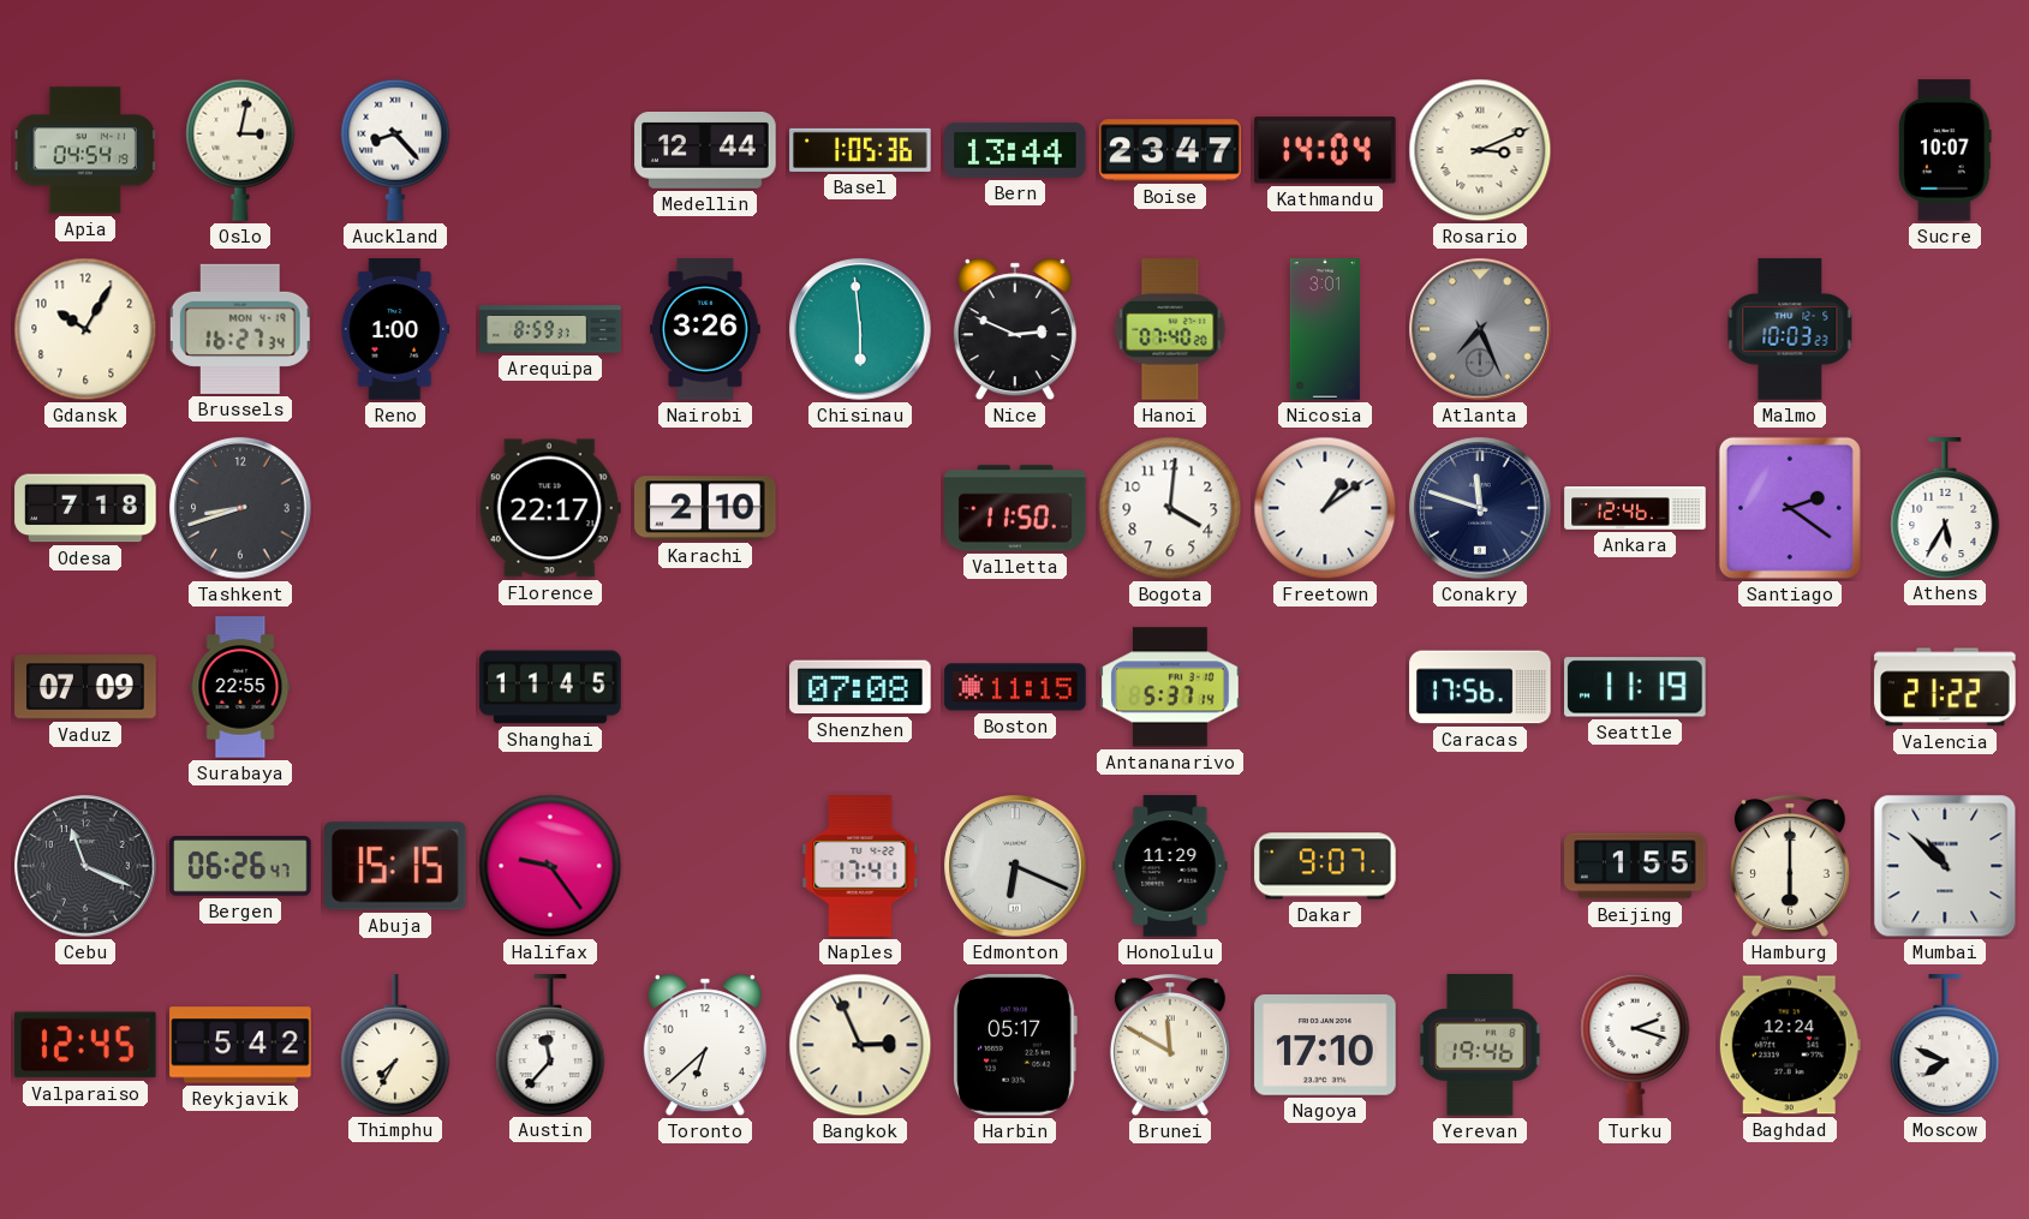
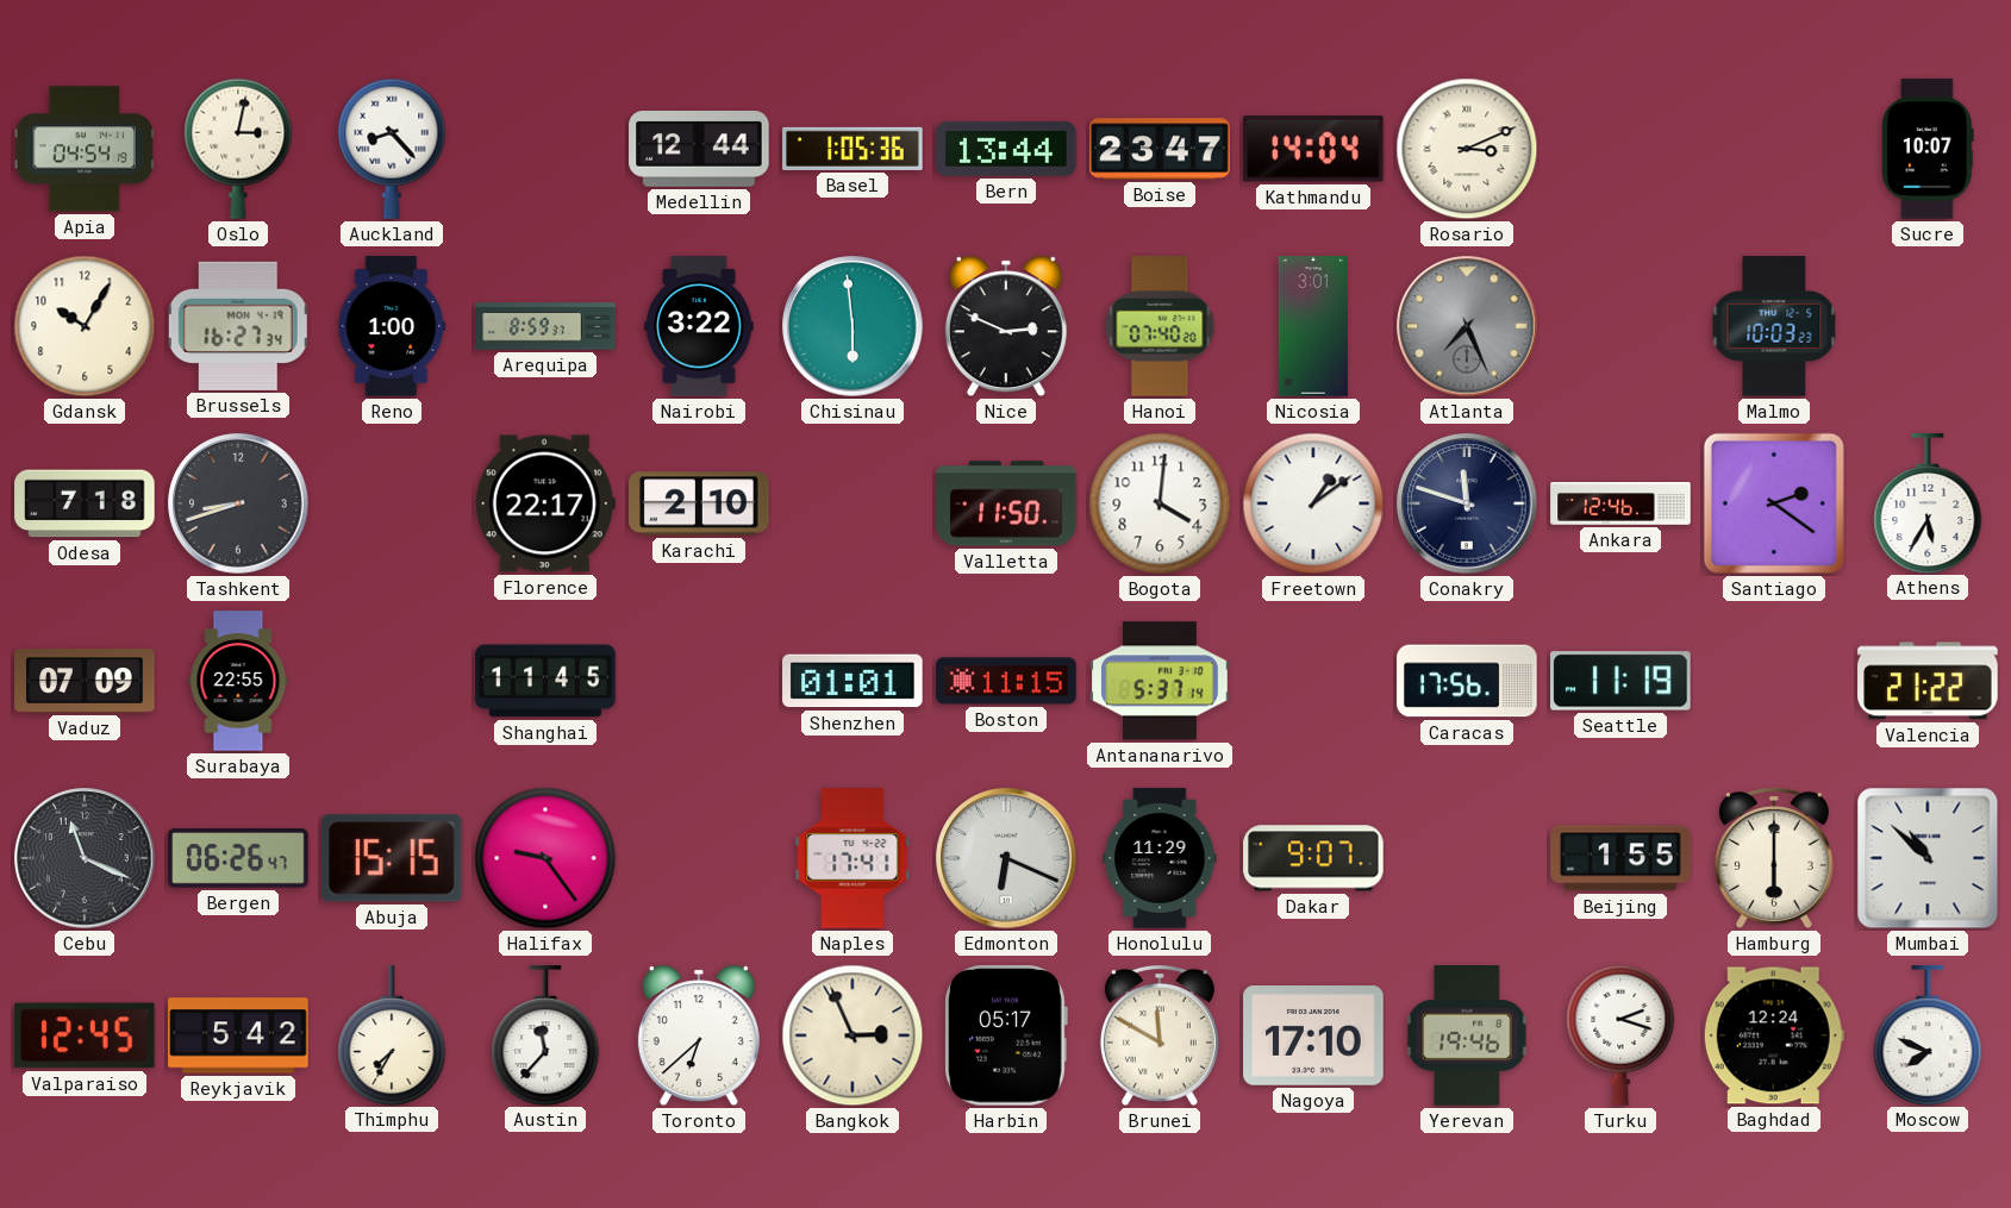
Nairobi: 3:26 -> 3:22
Shenzhen: 07:08 -> 01:01
